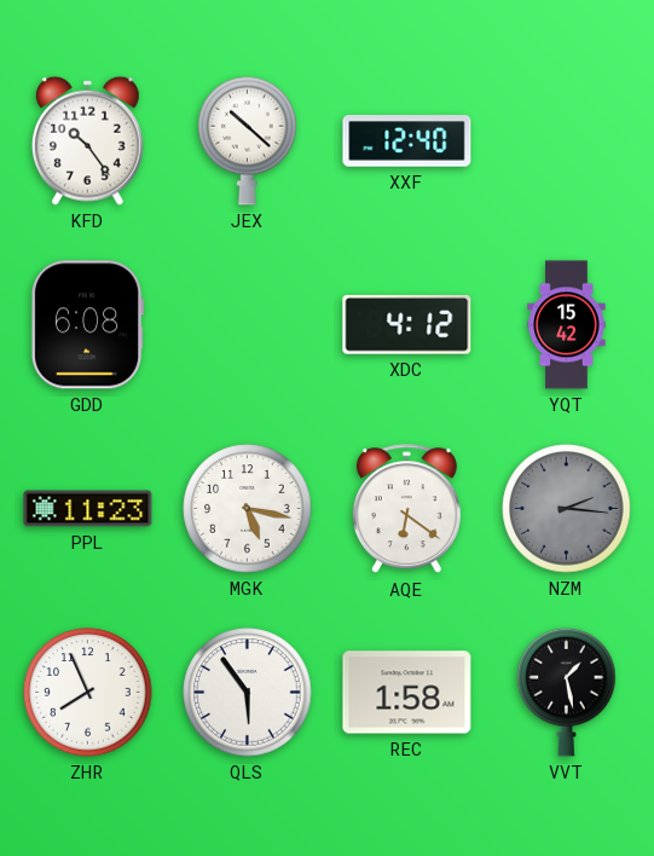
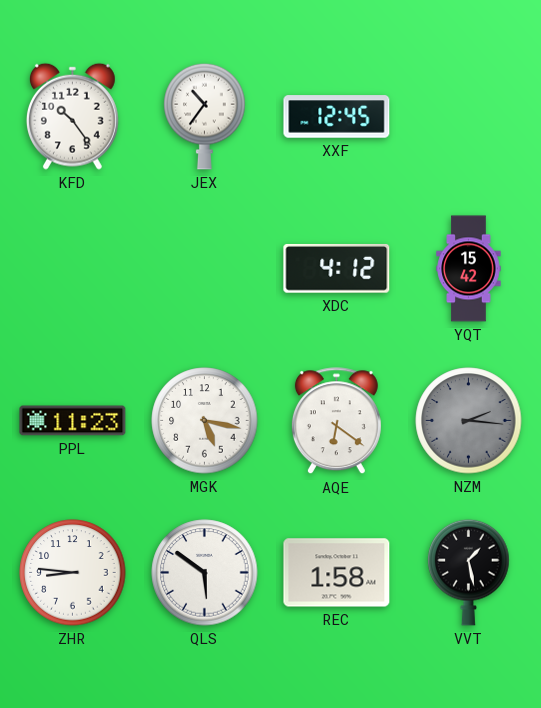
JEX: 10:22 -> 10:36
XXF: 12:40 -> 12:45
GDD: 6:08 -> none
ZHR: 7:56 -> 8:46
QLS: 5:54 -> 5:51
